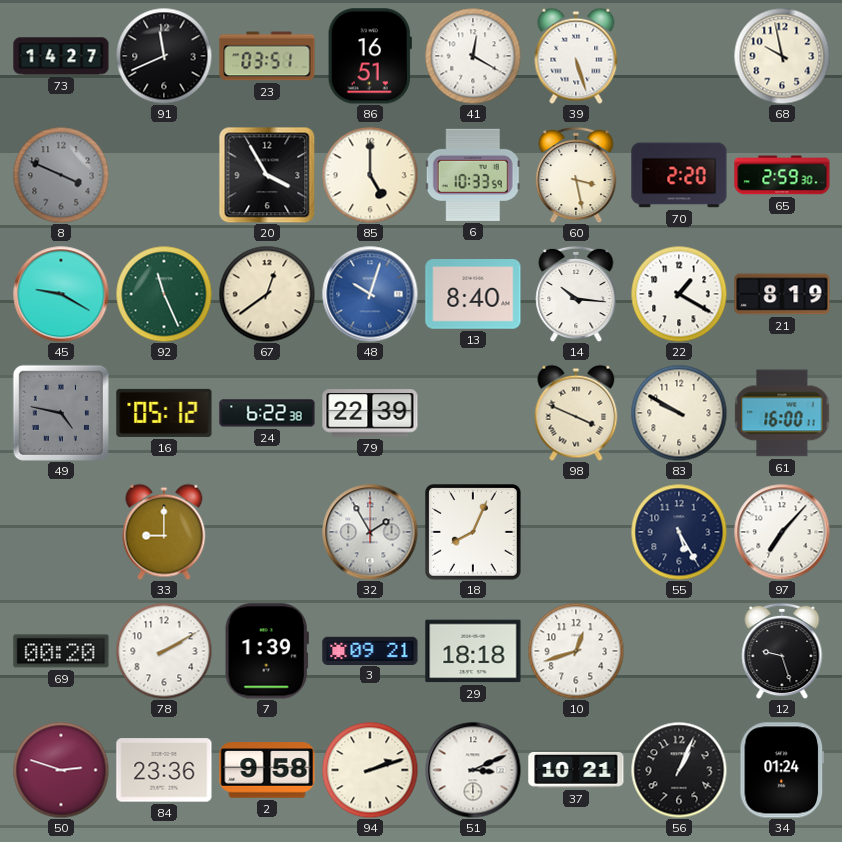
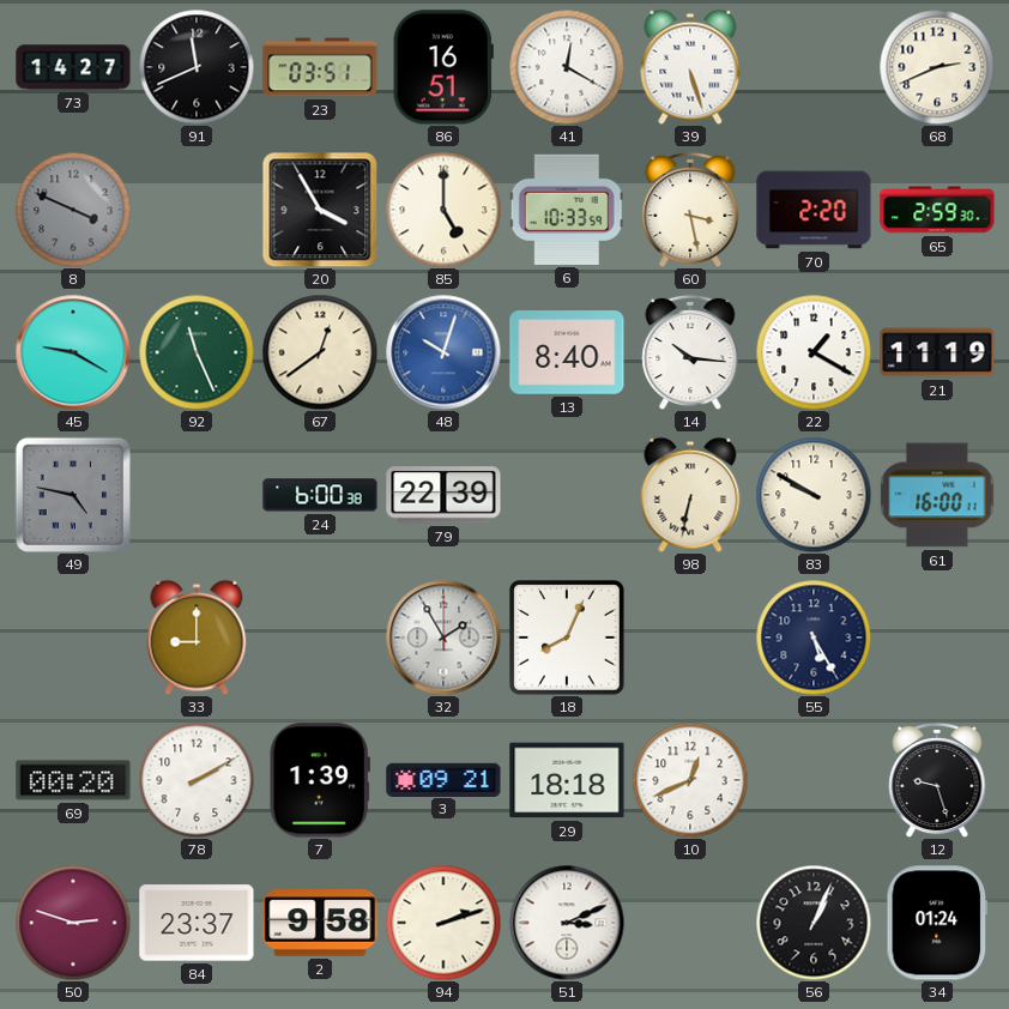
68: 9:58 -> 2:41
21: 8:19 -> 11:19
16: 05:12 -> none
24: 6:22 -> 6:00
98: 3:49 -> 6:32
97: 7:07 -> none
10: 12:42 -> 12:41
84: 23:36 -> 23:37
37: 10:21 -> none
